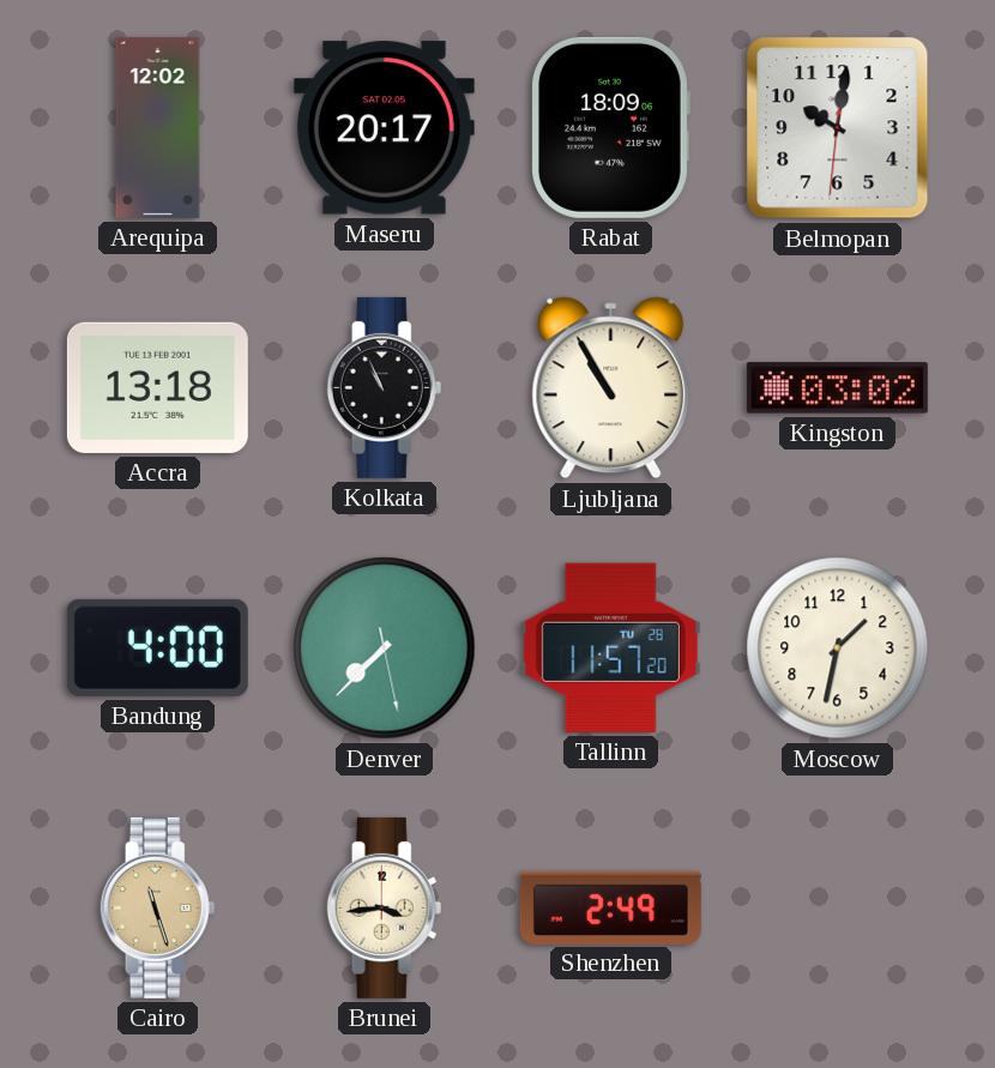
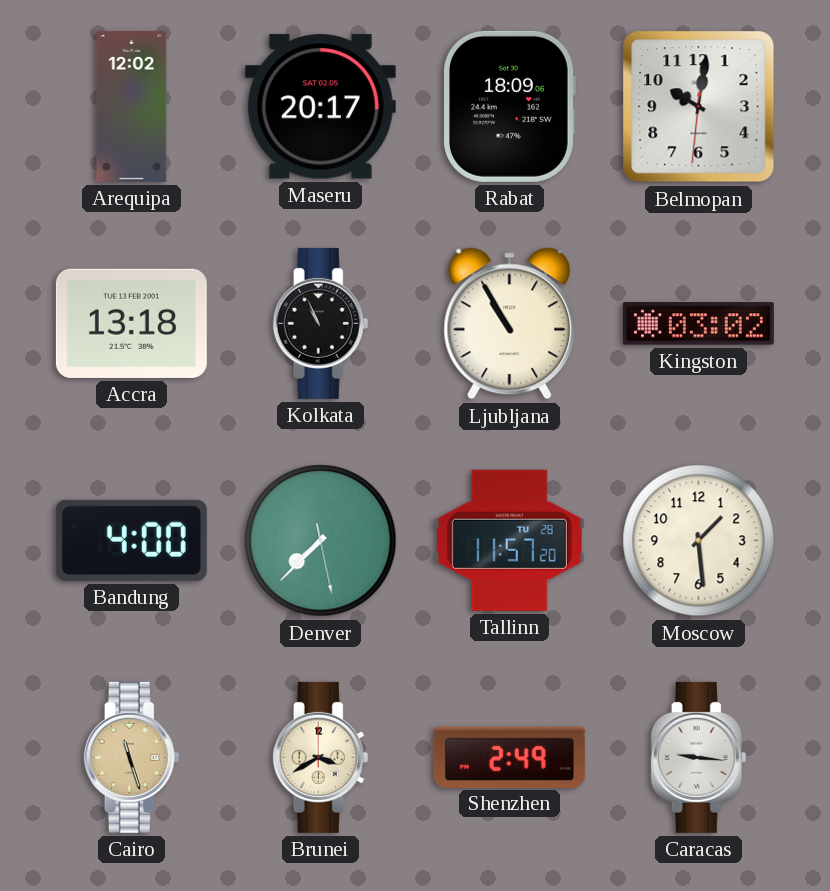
Moscow: 1:32 -> 1:29
Brunei: 3:44 -> 3:40
Caracas: none -> 9:16
